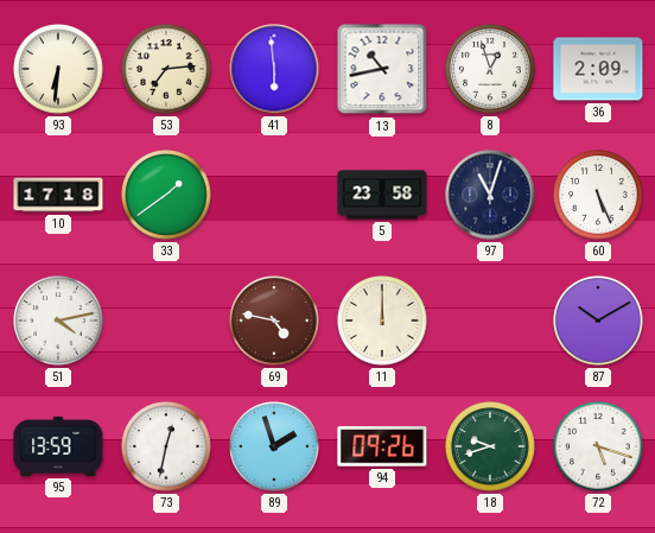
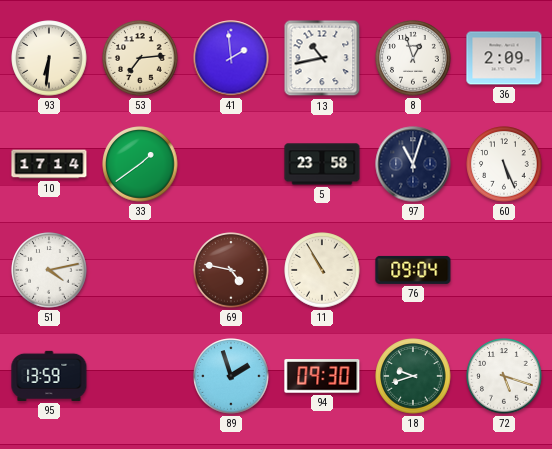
41: 5:59 -> 1:59
10: 17:18 -> 17:14
11: 12:00 -> 10:55
76: none -> 09:04
87: 10:10 -> none
73: 12:32 -> none
94: 09:26 -> 09:30
